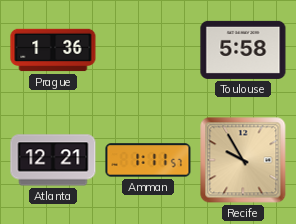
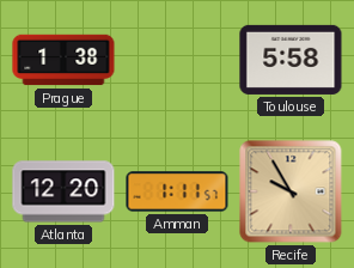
Prague: 1:36 -> 1:38
Atlanta: 12:21 -> 12:20
